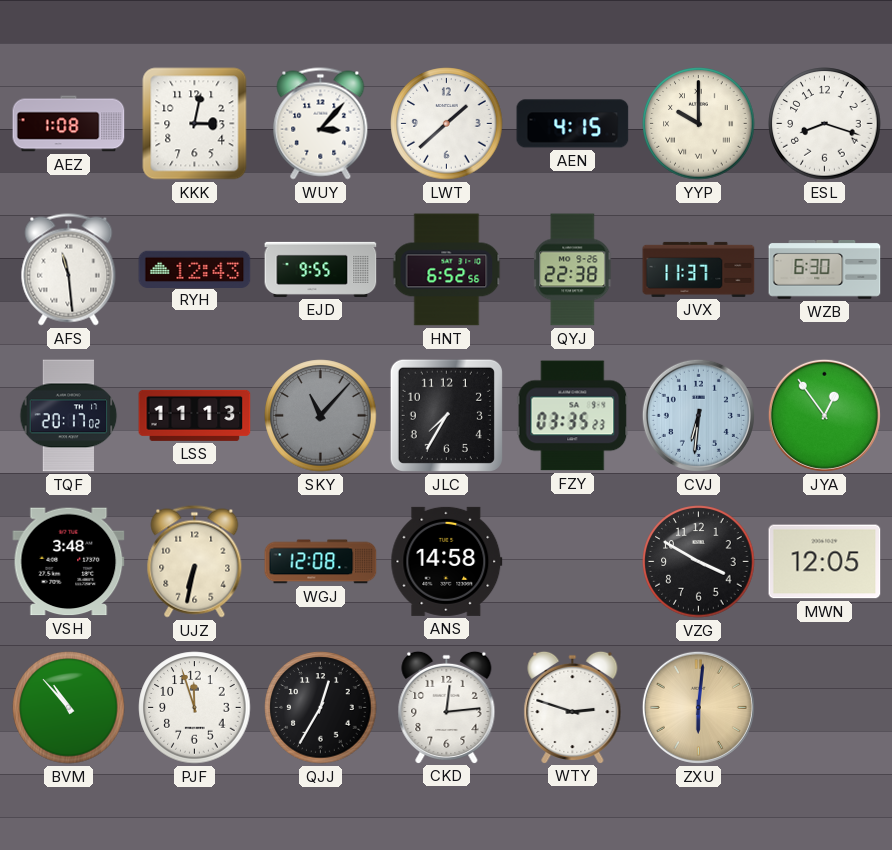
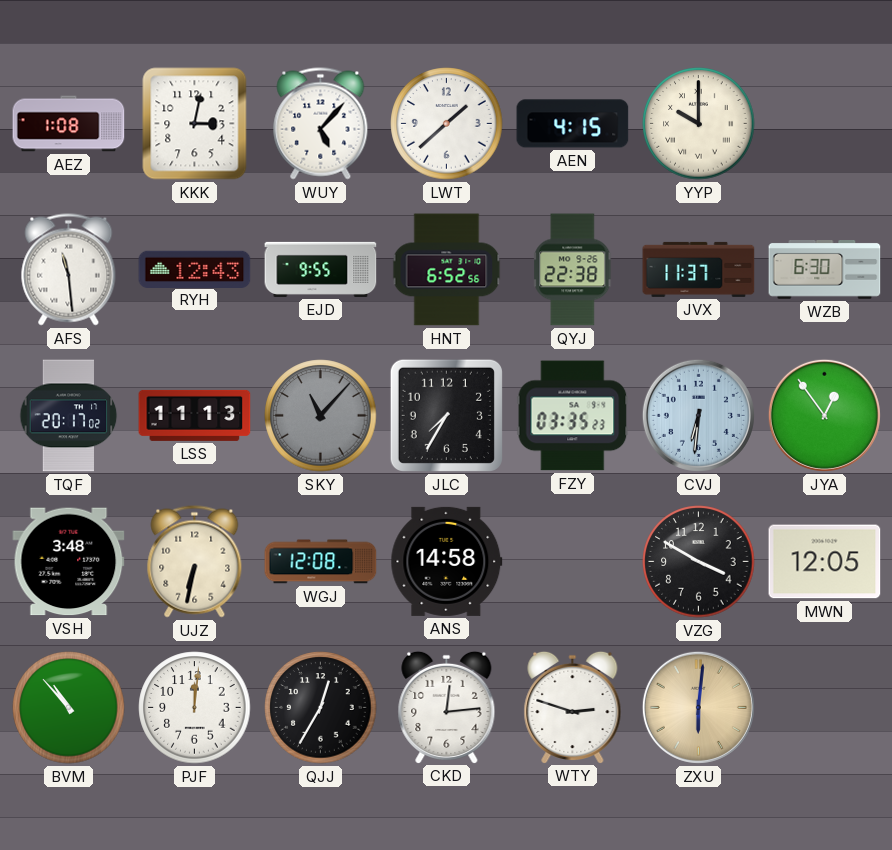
WUY: 3:07 -> 5:07
ESL: 8:18 -> none
PJF: 11:57 -> 12:01
